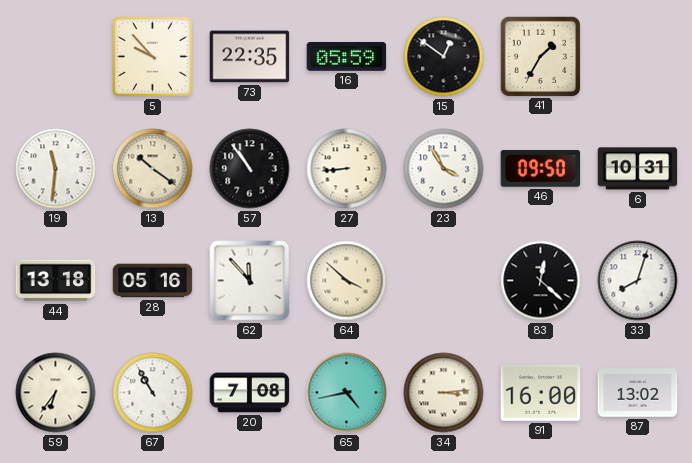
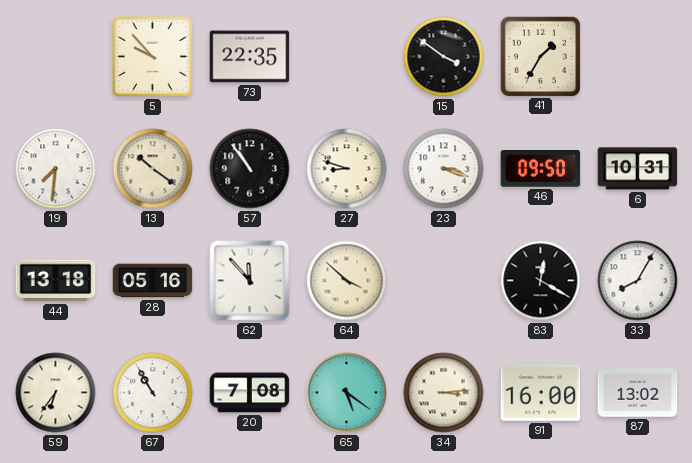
16: 05:59 -> none
15: 12:51 -> 3:51
19: 11:31 -> 7:31
27: 8:44 -> 8:48
23: 3:55 -> 3:18
83: 12:22 -> 12:20
33: 8:03 -> 8:05
65: 4:43 -> 5:21
